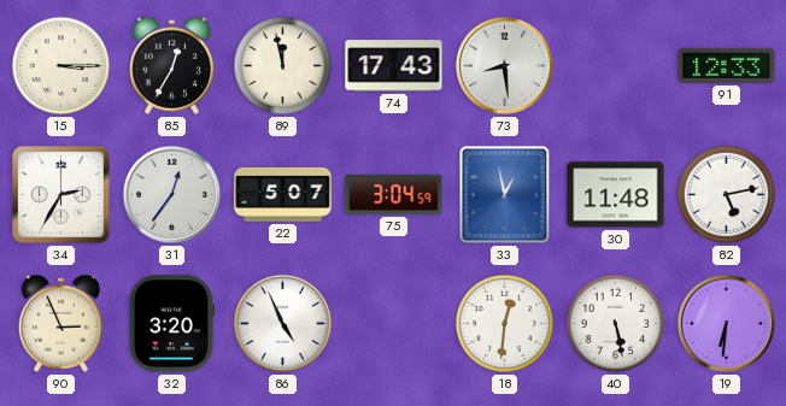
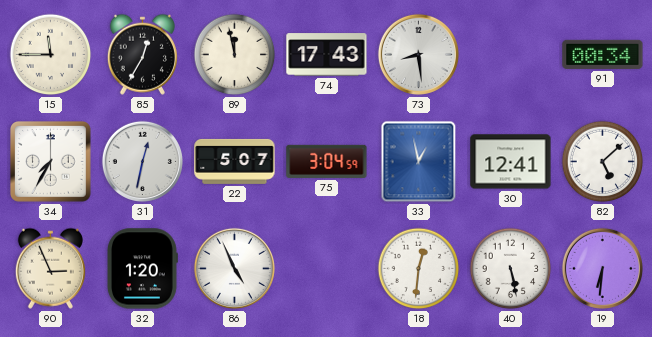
15: 3:15 -> 11:45
91: 12:33 -> 00:34
34: 2:35 -> 7:35
31: 12:36 -> 12:32
30: 11:48 -> 12:41
82: 5:13 -> 5:08
32: 3:20 -> 1:20
